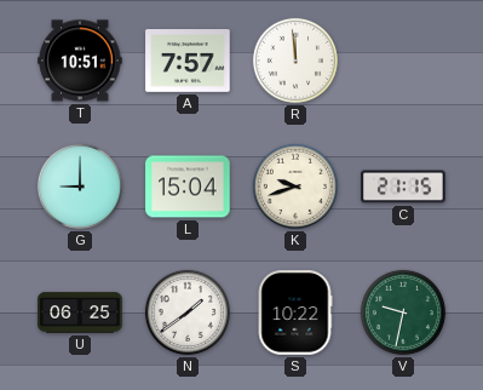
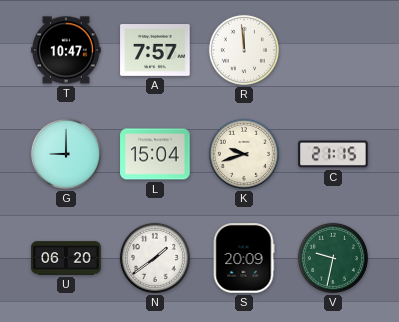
T: 10:51 -> 10:47
U: 06:25 -> 06:20
S: 10:22 -> 20:09
